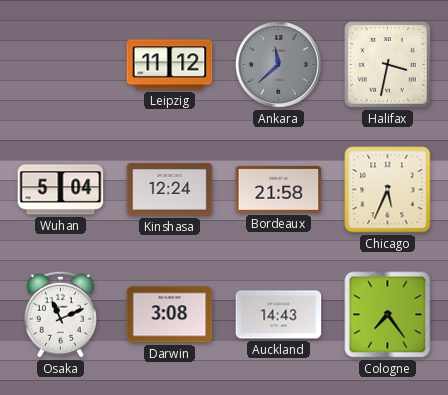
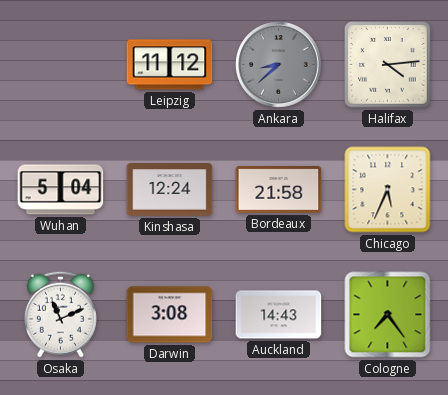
Ankara: 11:38 -> 8:38
Halifax: 3:32 -> 4:14
